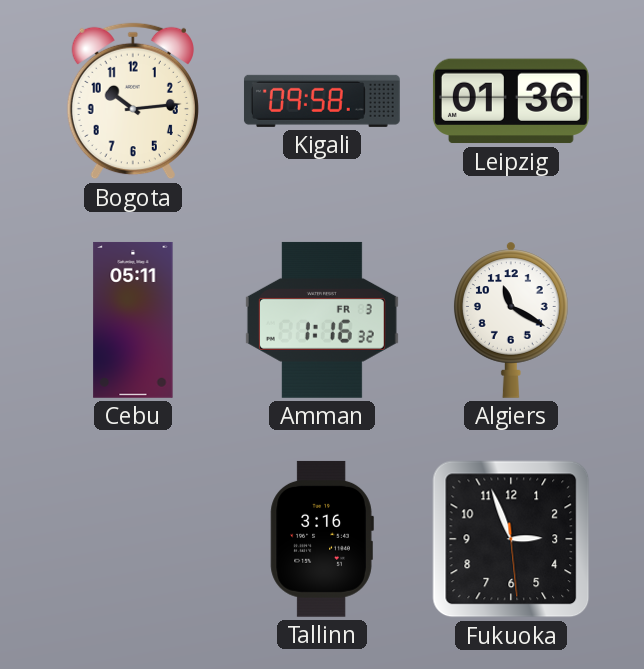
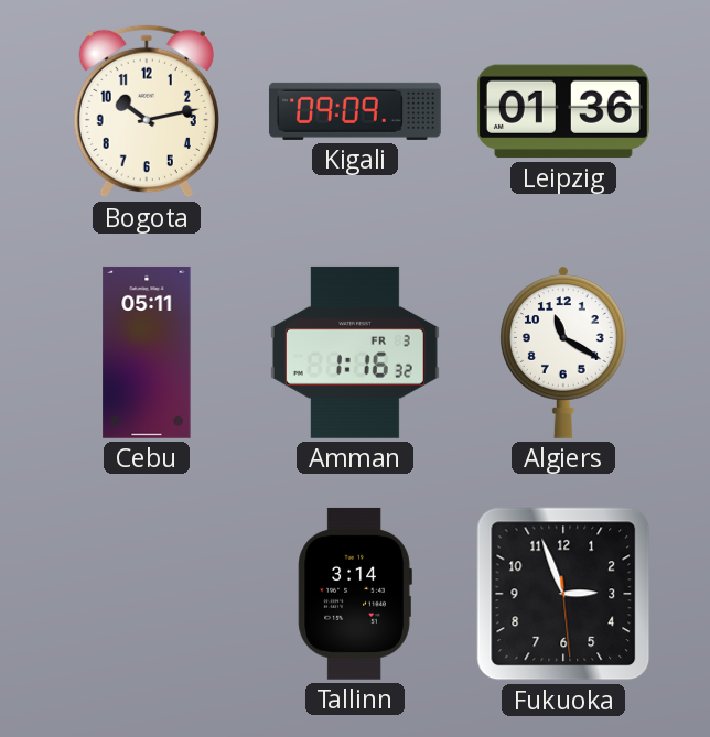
Bogota: 10:14 -> 10:13
Kigali: 09:58 -> 09:09
Tallinn: 3:16 -> 3:14
